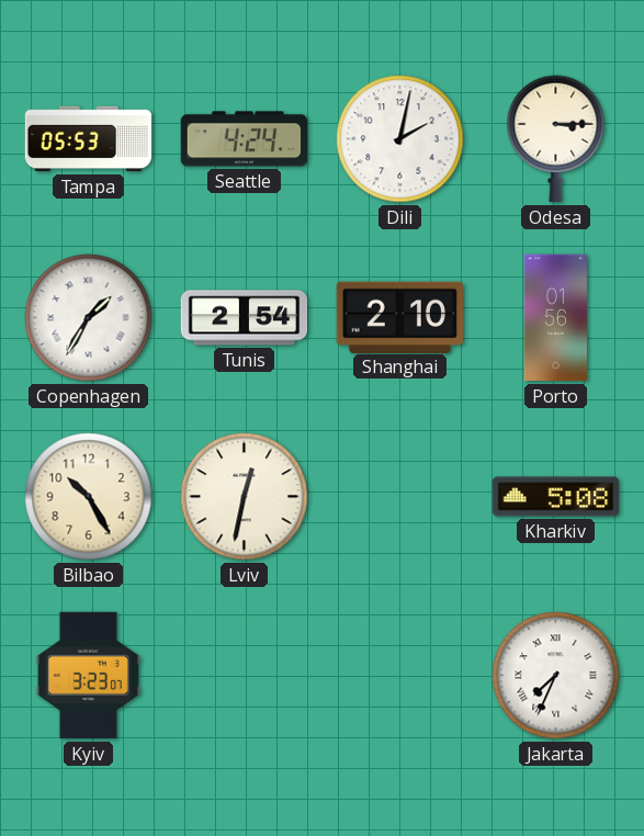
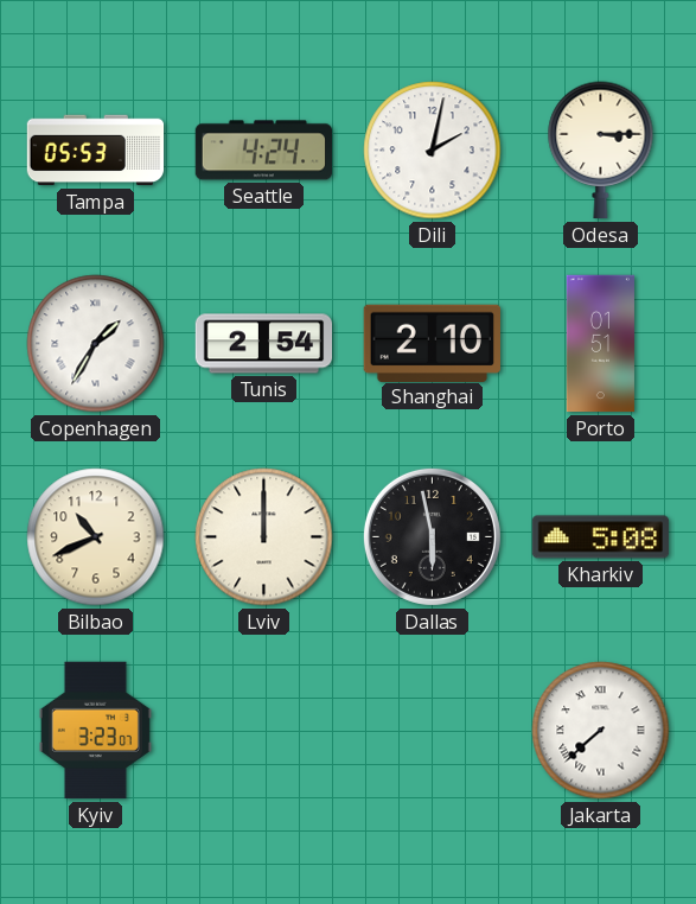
Porto: 01:56 -> 01:51
Bilbao: 10:25 -> 10:41
Lviv: 12:32 -> 12:00
Dallas: none -> 5:58
Jakarta: 7:34 -> 7:38
